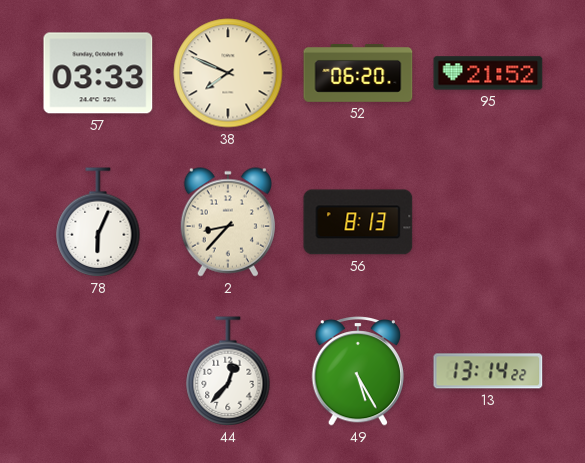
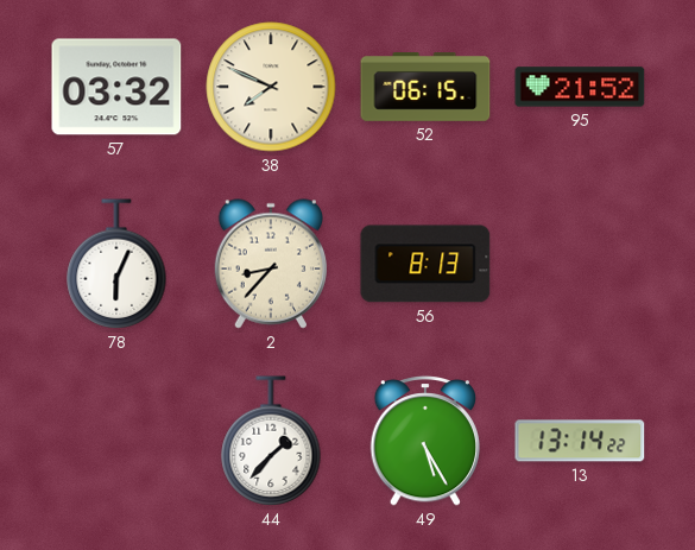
57: 03:33 -> 03:32
52: 06:20 -> 06:15
44: 12:37 -> 1:37
